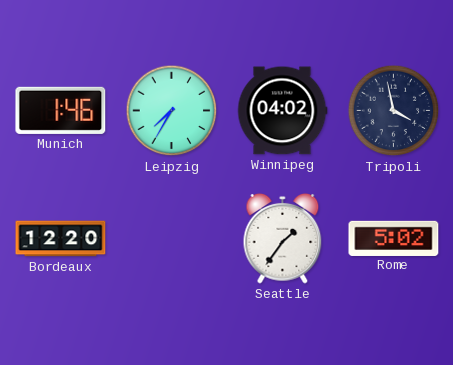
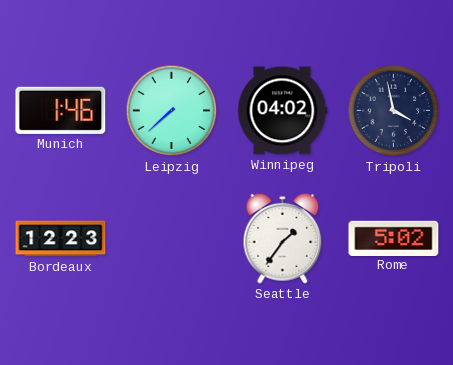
Leipzig: 7:35 -> 7:38
Bordeaux: 12:20 -> 12:23
